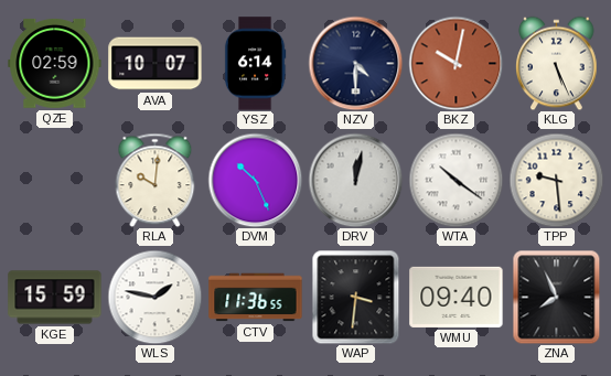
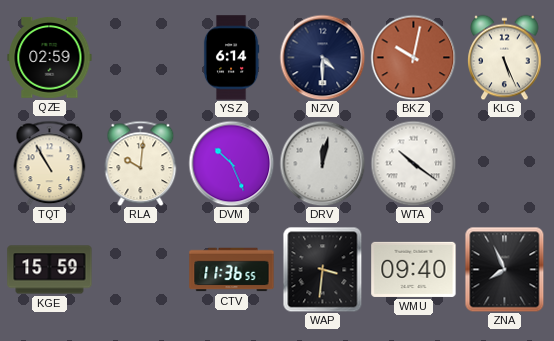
AVA: 10:07 -> none
TQT: none -> 10:55
TPP: 9:29 -> none
WLS: 1:47 -> none
